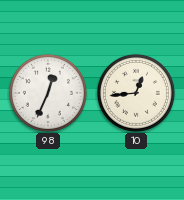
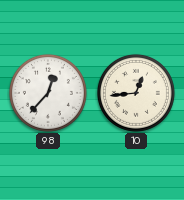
98: 12:34 -> 12:37
